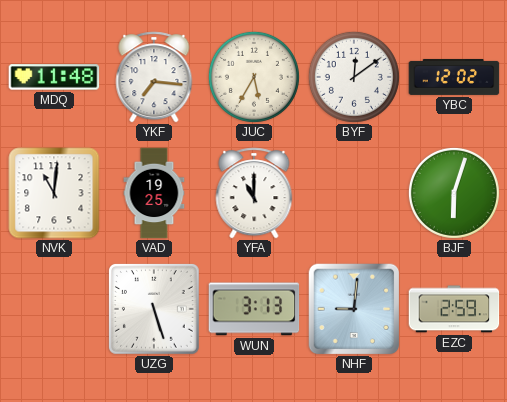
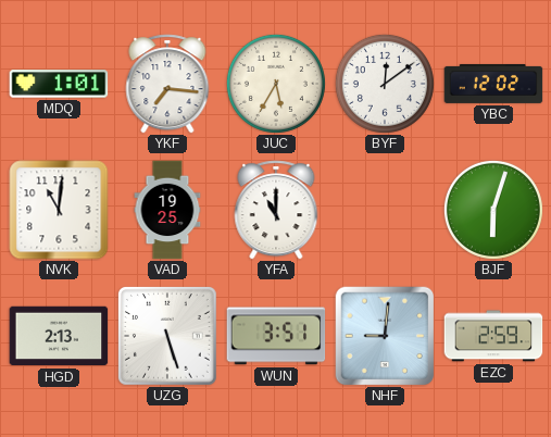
MDQ: 11:48 -> 1:01
HGD: none -> 2:13
WUN: 3:13 -> 3:51
